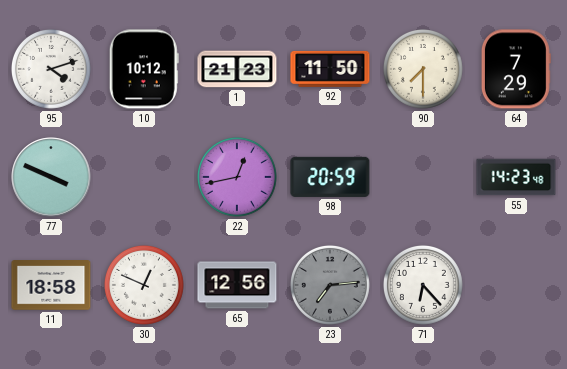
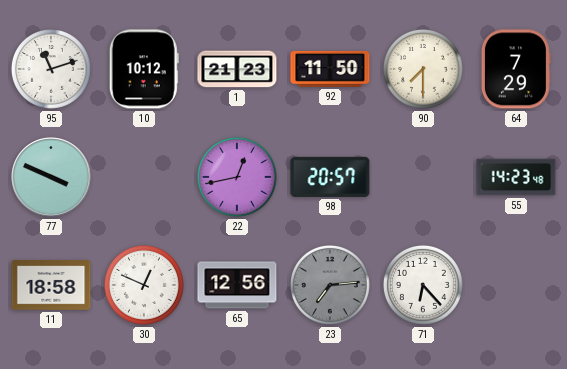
95: 4:12 -> 11:12
98: 20:59 -> 20:57
